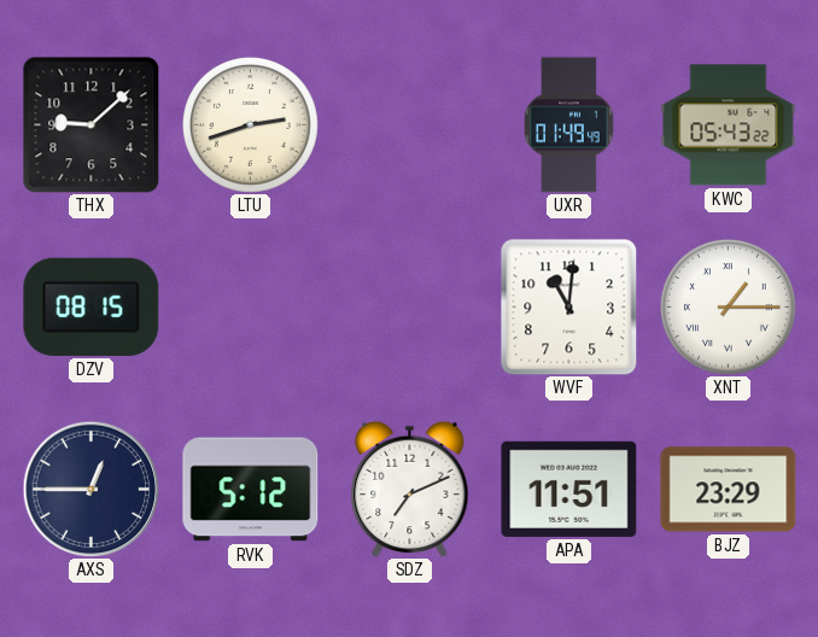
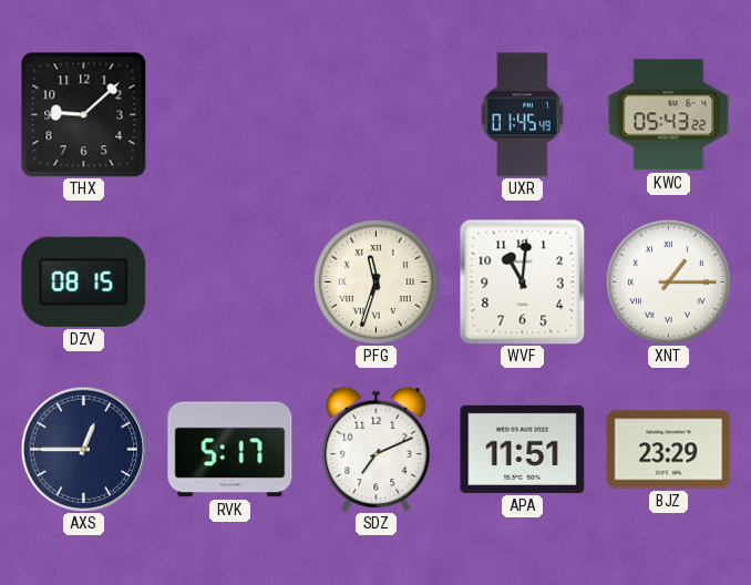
LTU: 2:42 -> none
UXR: 01:49 -> 01:45
PFG: none -> 11:33
RVK: 5:12 -> 5:17
